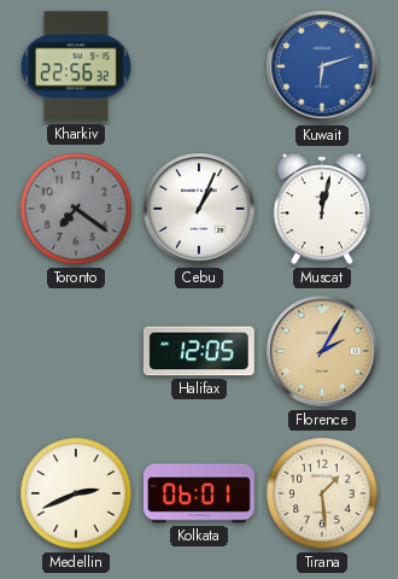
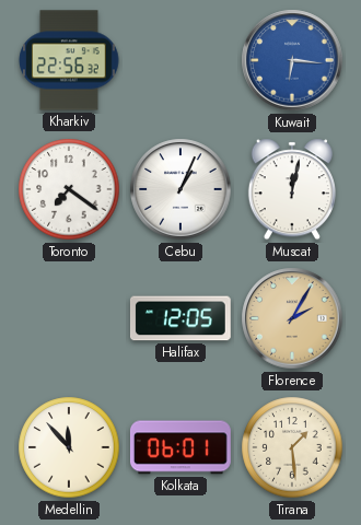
Kuwait: 6:12 -> 6:16
Toronto dial: grey -> white
Medellin: 2:41 -> 11:53
